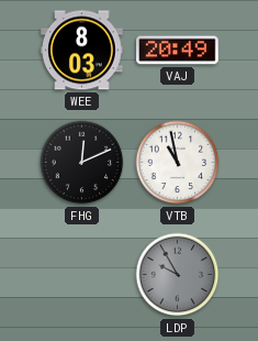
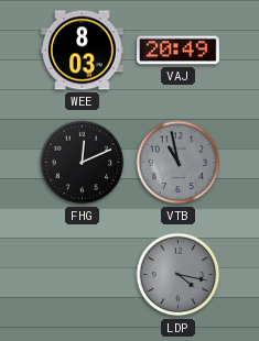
VTB dial: white -> grey
LDP: 9:55 -> 4:17
